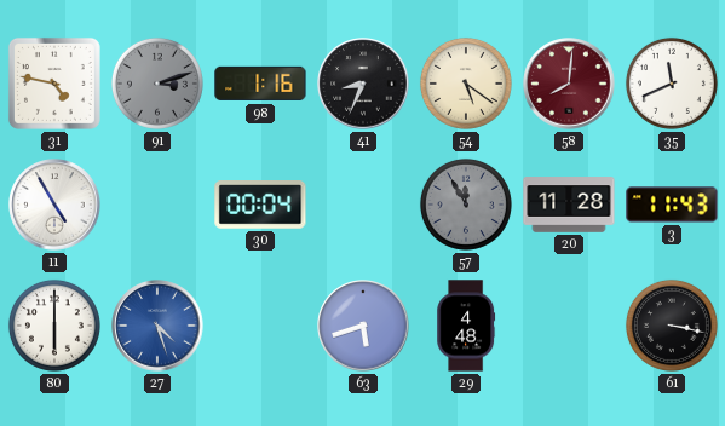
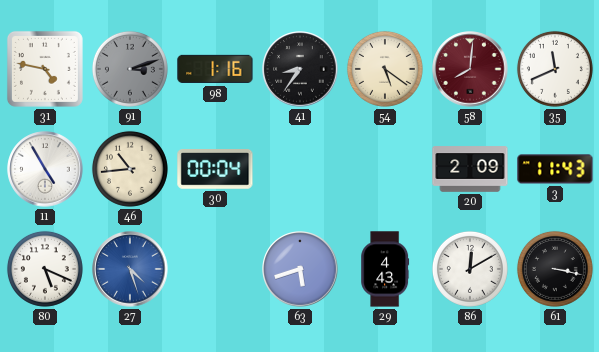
41: 8:34 -> 8:36
46: none -> 10:44
57: 11:55 -> none
20: 11:28 -> 2:09
80: 6:00 -> 5:19
29: 4:48 -> 4:43
86: none -> 12:10
